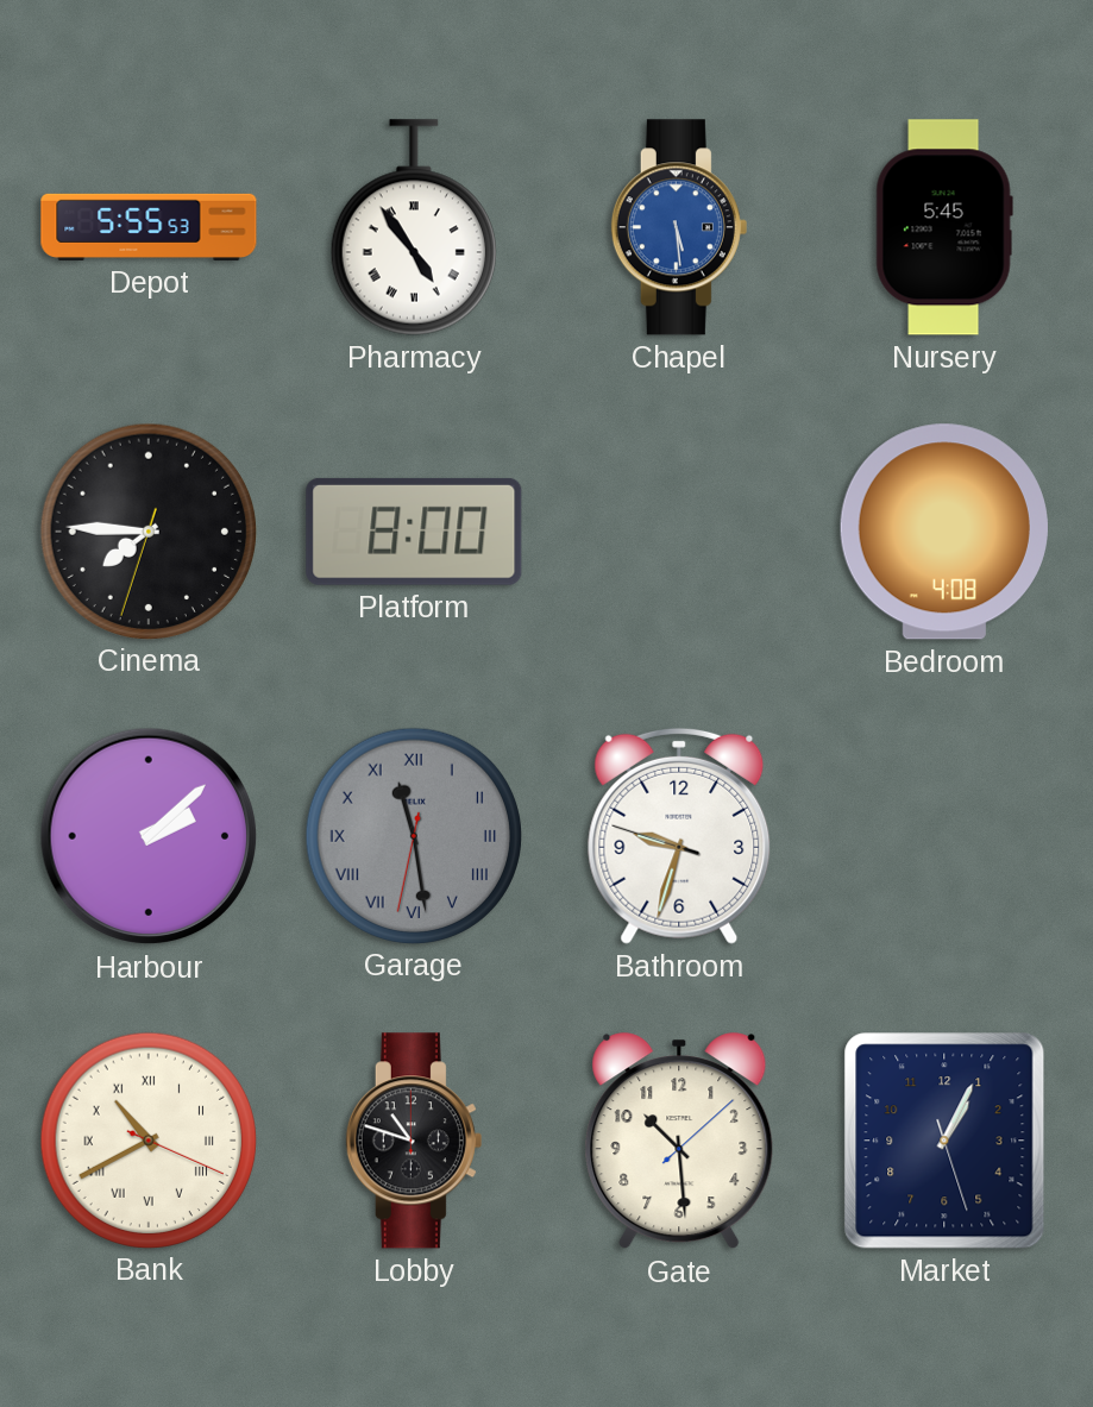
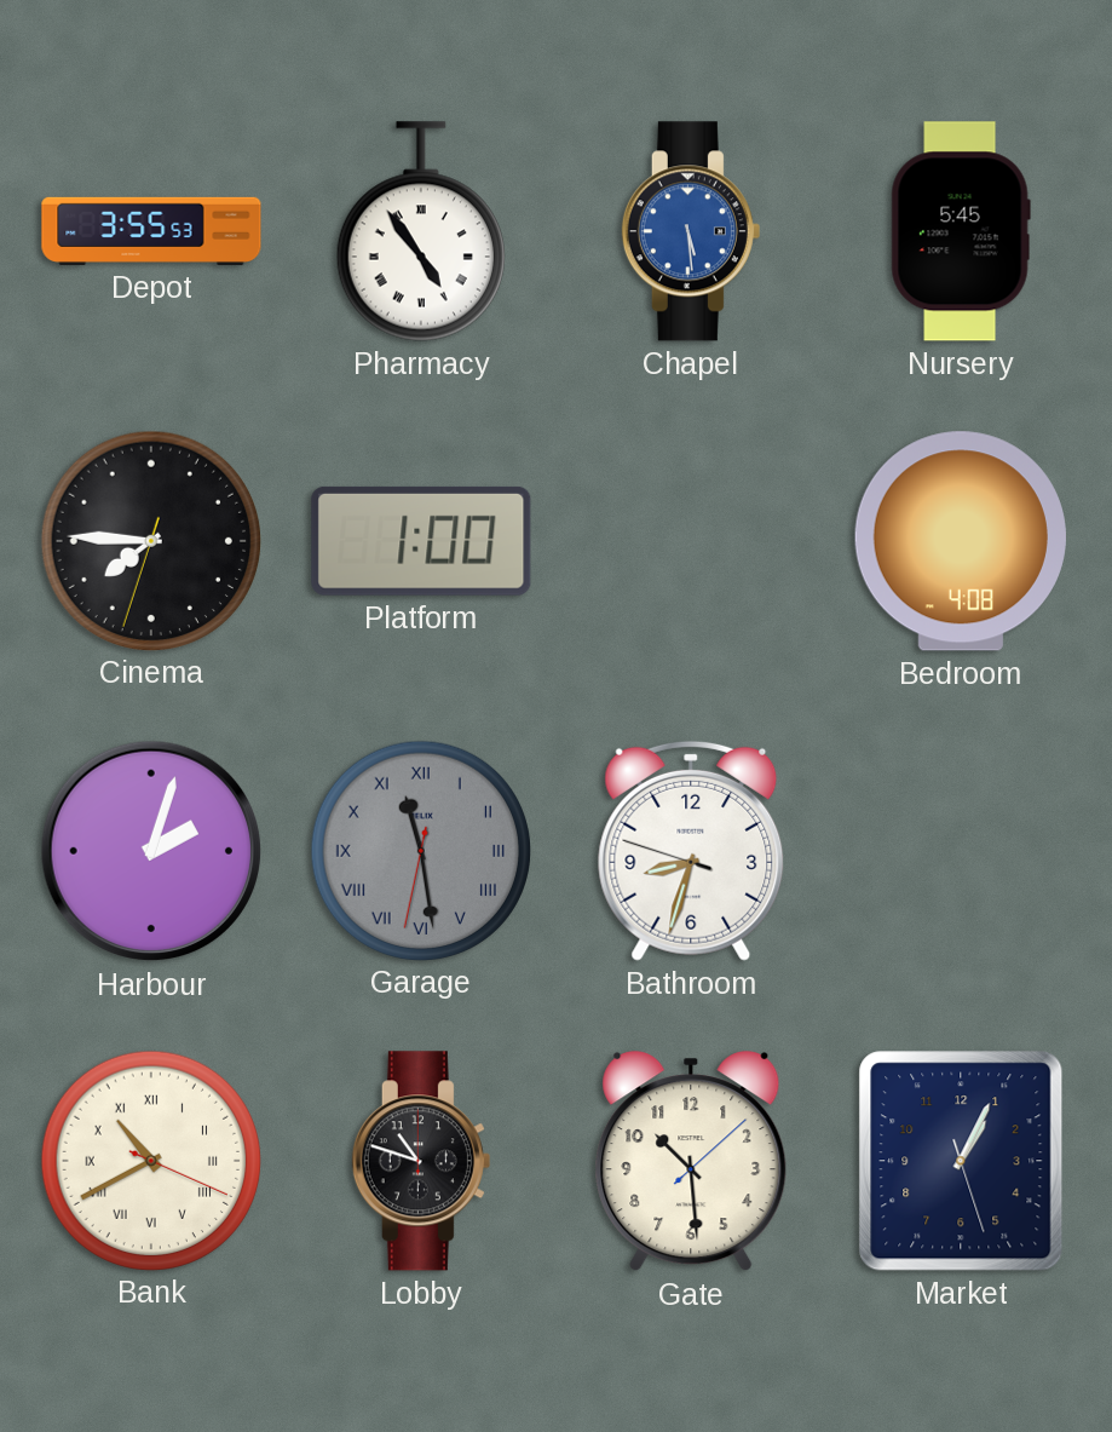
Depot: 5:55 -> 3:55
Platform: 8:00 -> 1:00
Harbour: 2:08 -> 2:03
Bathroom: 9:32 -> 8:32
